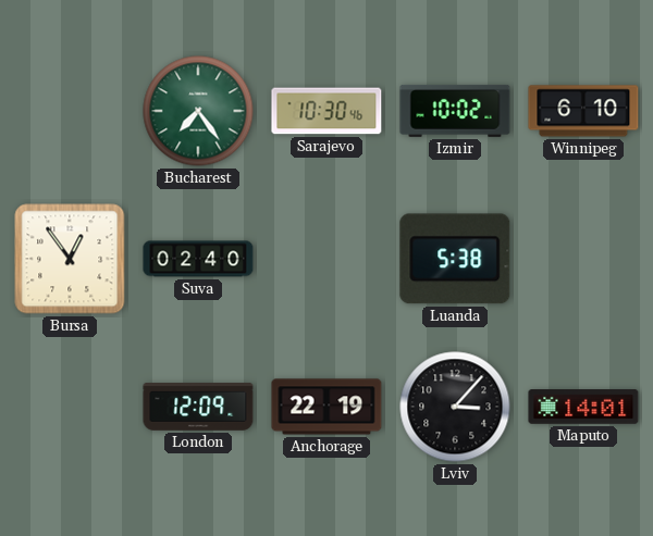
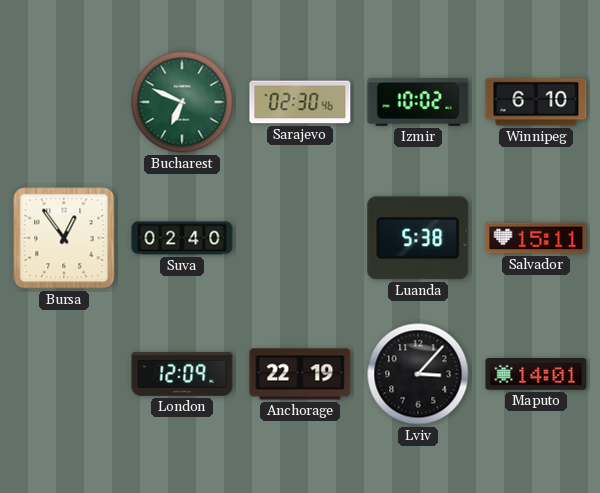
Bucharest: 7:24 -> 6:49
Sarajevo: 10:30 -> 02:30
Salvador: none -> 15:11
